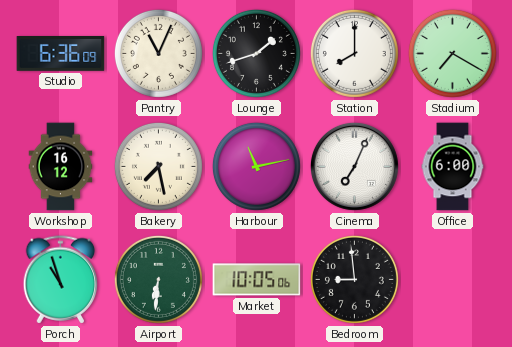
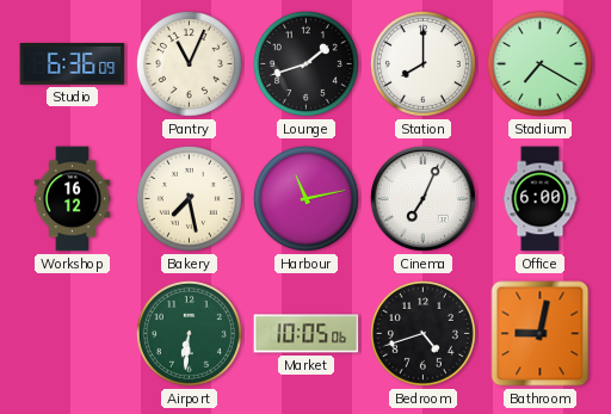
Porch: 10:57 -> none
Bedroom: 8:59 -> 4:42
Bathroom: none -> 9:02
